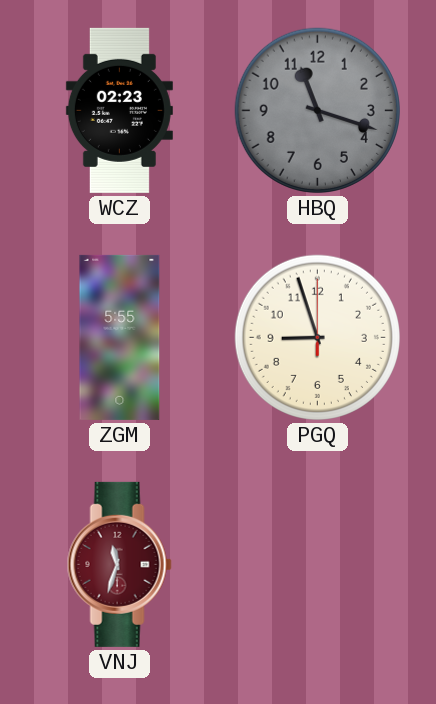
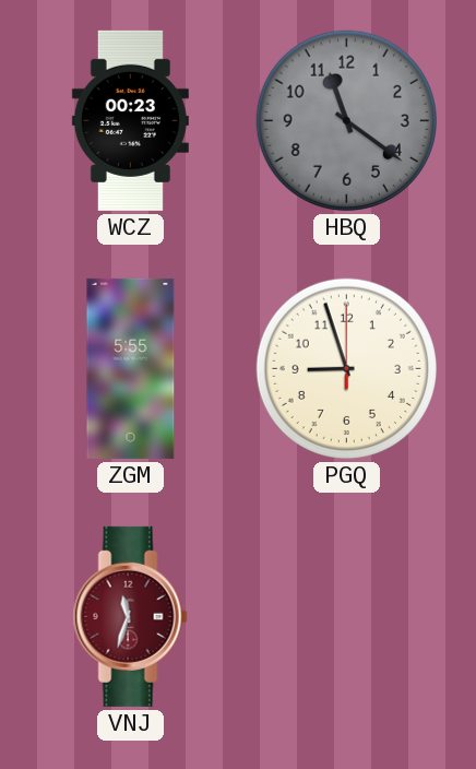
WCZ: 02:23 -> 00:23
HBQ: 11:18 -> 11:21
